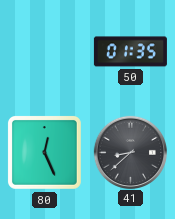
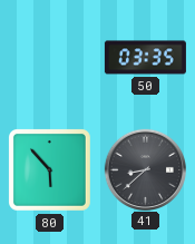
50: 01:35 -> 03:35
80: 12:26 -> 5:53
